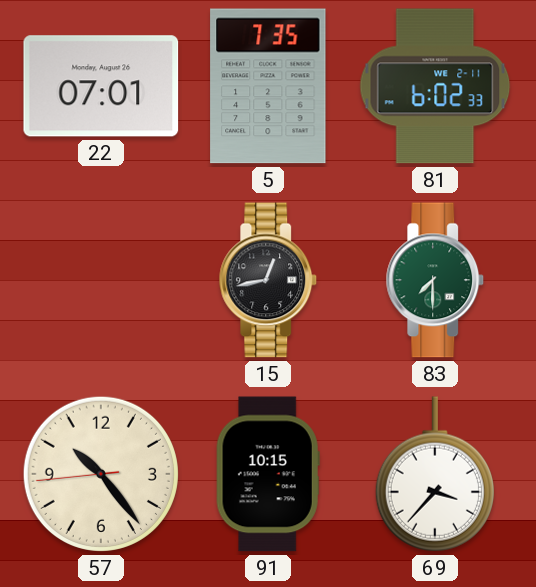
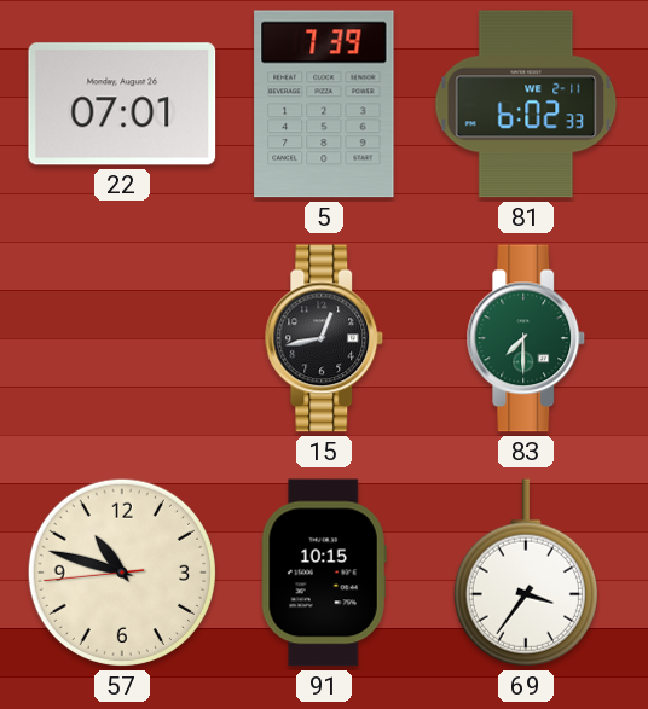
5: 7:35 -> 7:39
57: 10:23 -> 10:47
69: 3:37 -> 3:36
